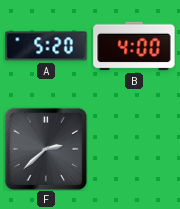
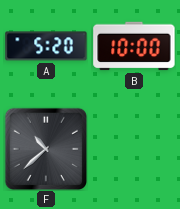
B: 4:00 -> 10:00
F: 2:38 -> 10:38
